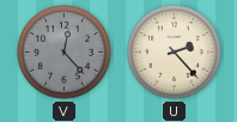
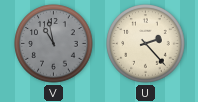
V: 12:23 -> 10:58
